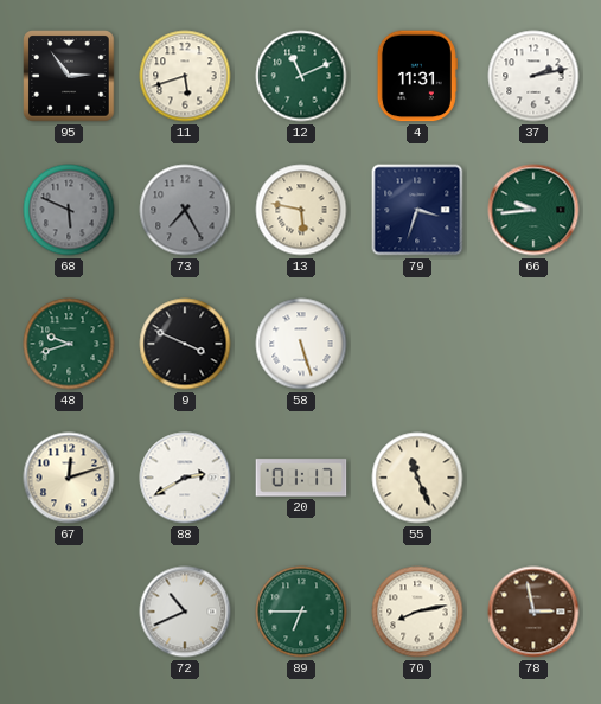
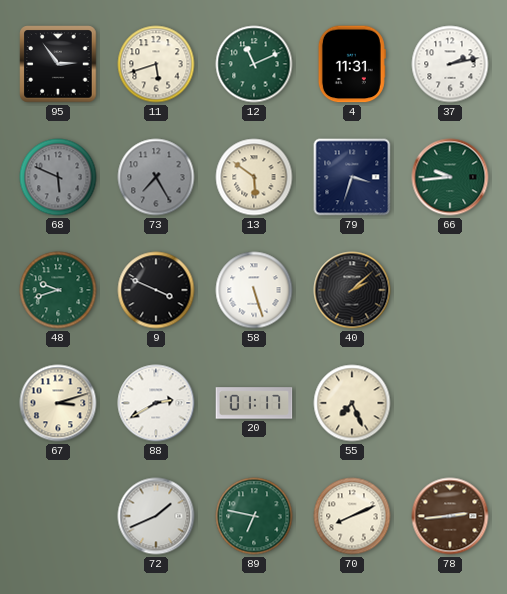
13: 5:47 -> 5:51
40: none -> 2:08
67: 12:12 -> 3:12
55: 11:26 -> 7:26
72: 10:41 -> 1:41
89: 6:45 -> 6:47
70: 8:13 -> 8:11
78: 2:58 -> 2:44
